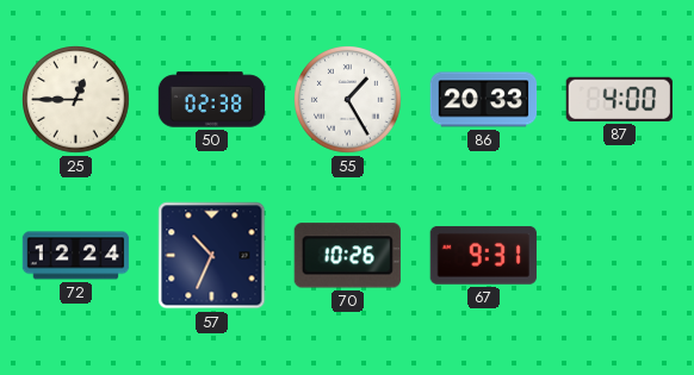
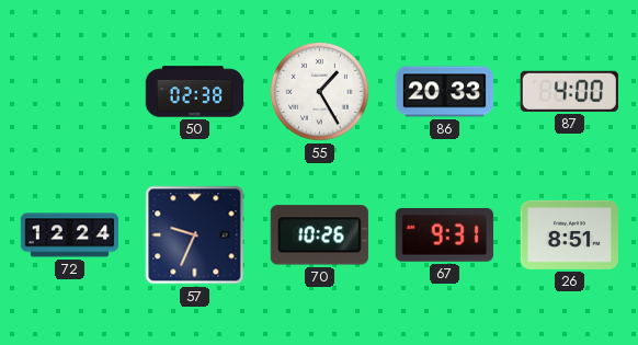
25: 12:45 -> none
57: 10:34 -> 9:34
26: none -> 8:51
